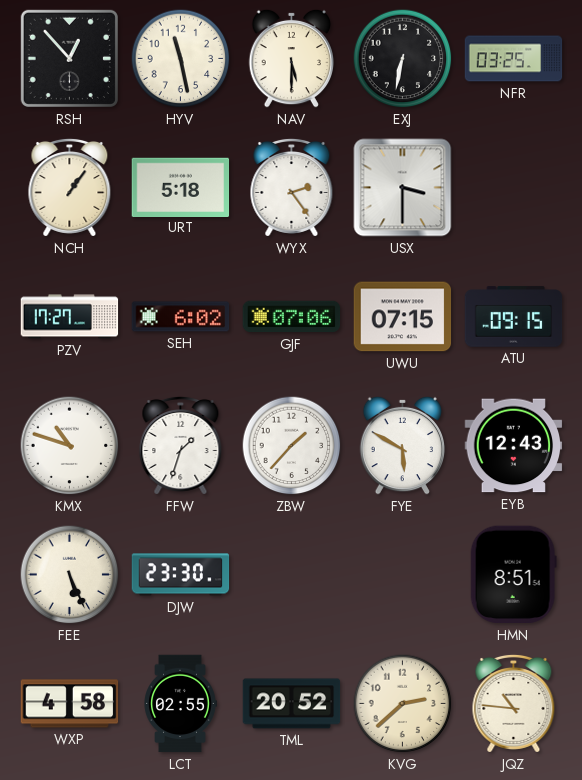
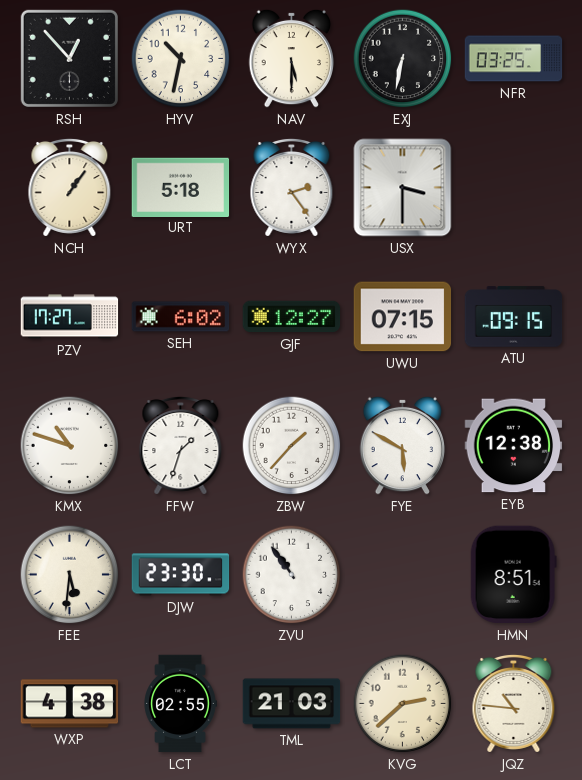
HYV: 11:28 -> 10:32
GJF: 07:06 -> 12:27
EYB: 12:43 -> 12:38
FEE: 5:26 -> 5:31
ZVU: none -> 10:54
WXP: 4:58 -> 4:38
TML: 20:52 -> 21:03
